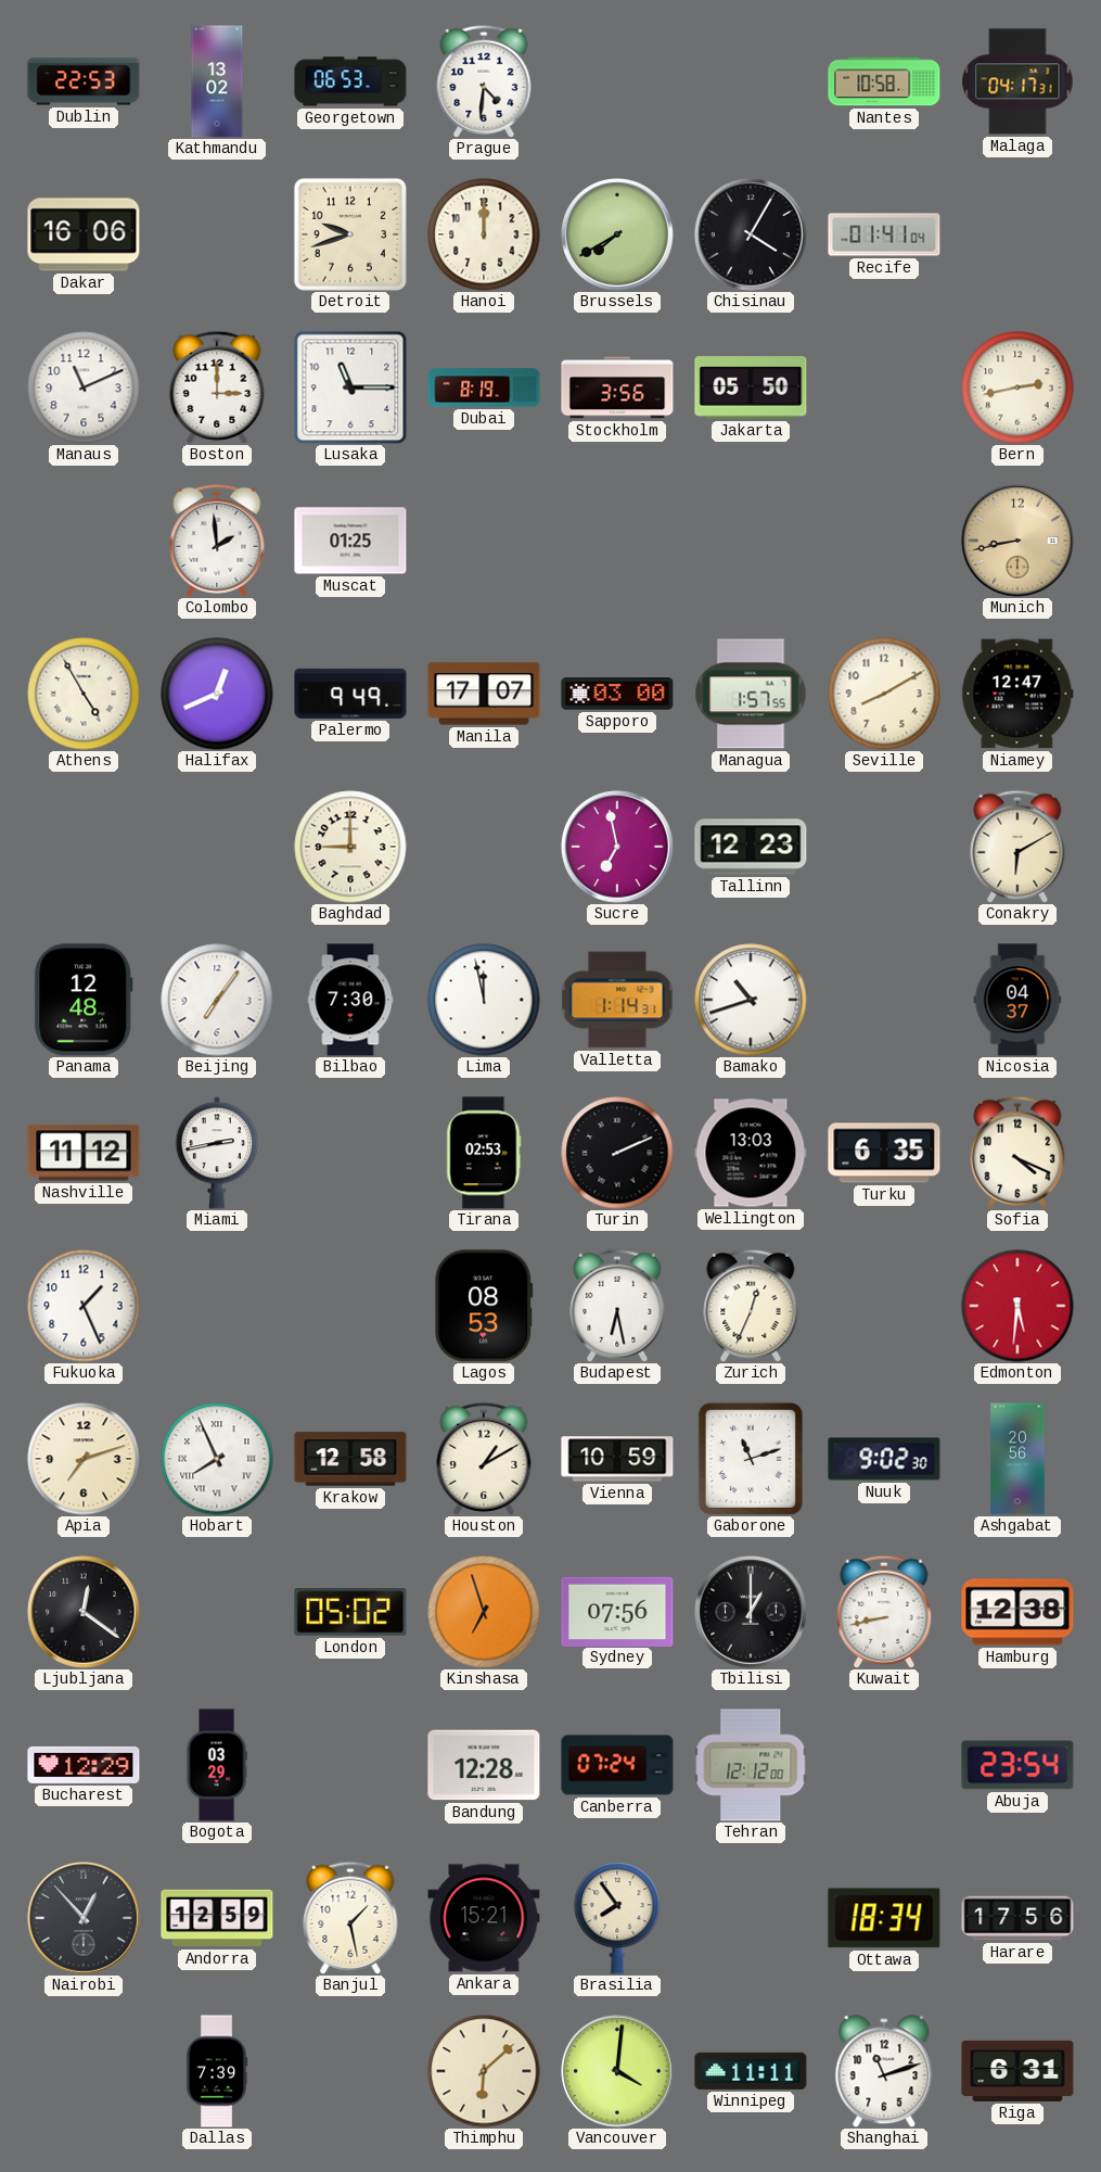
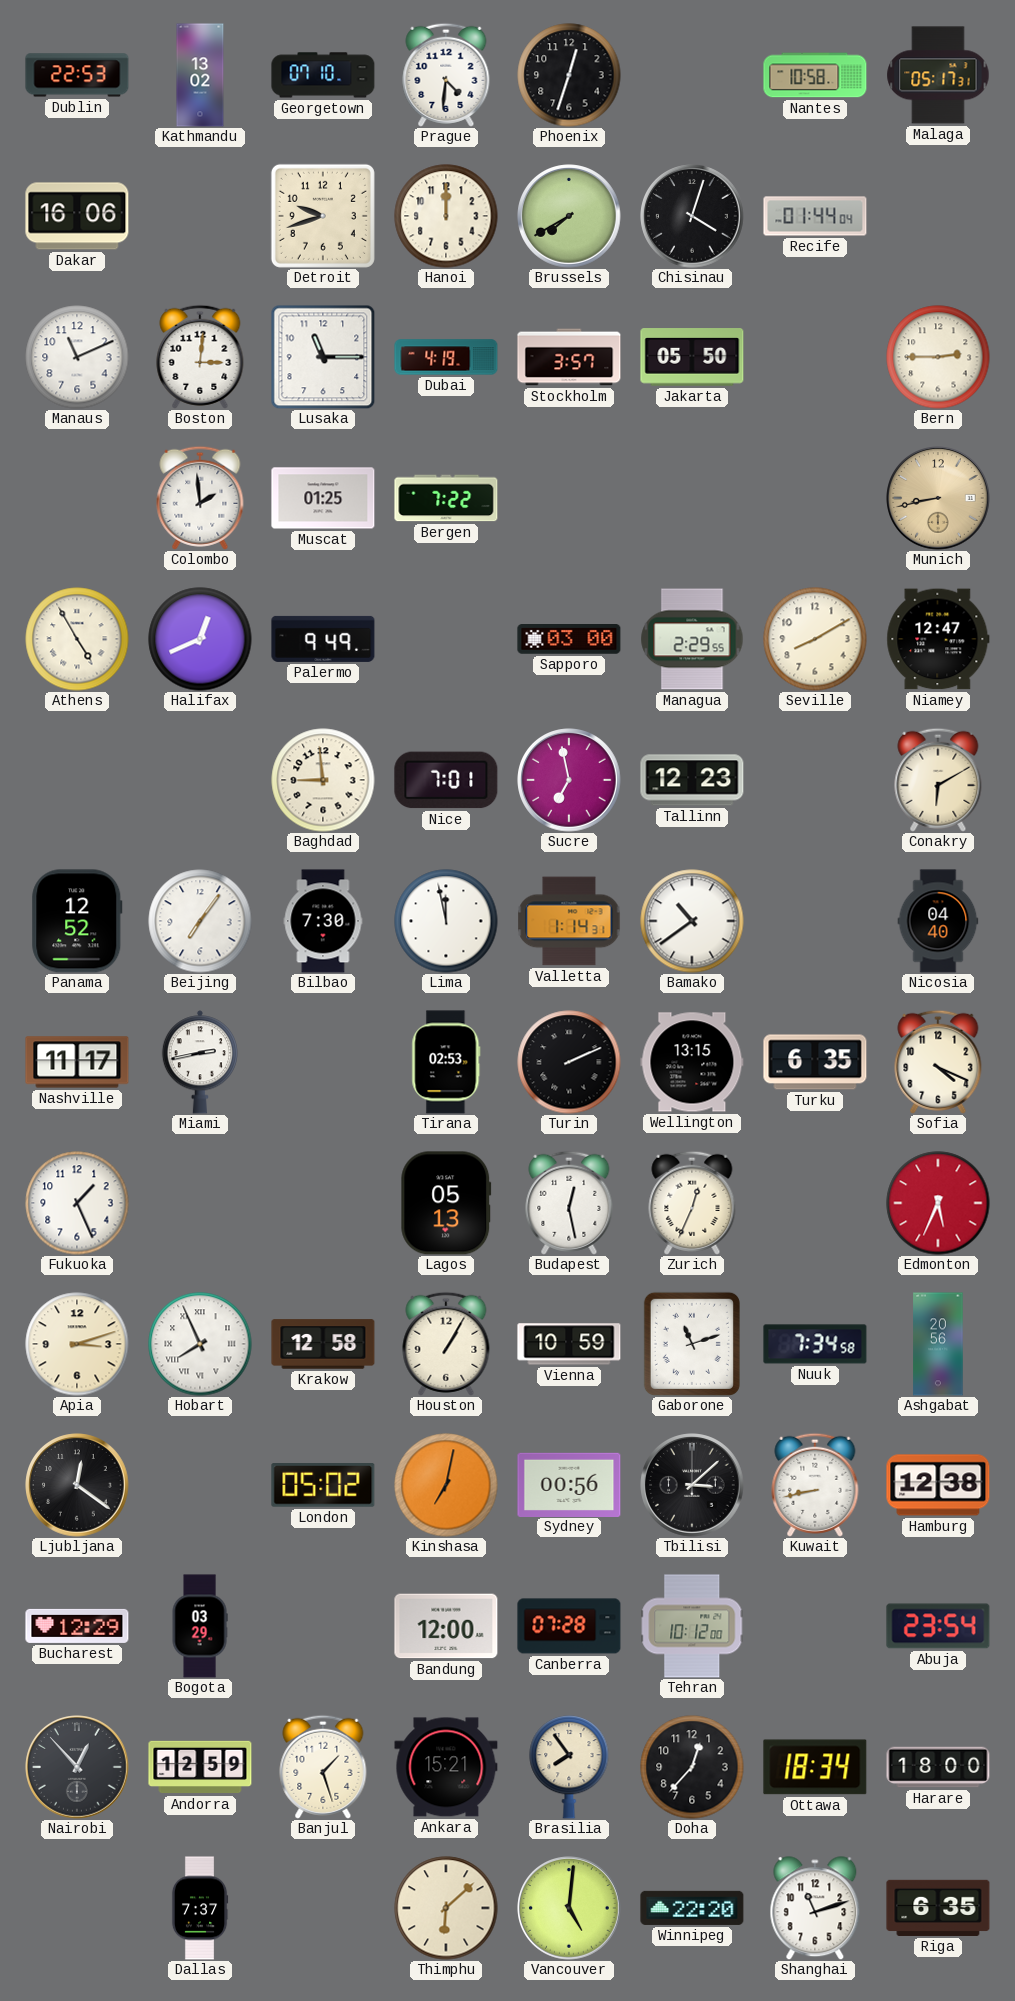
Georgetown: 06:53 -> 07:10
Phoenix: none -> 12:33
Malaga: 04:17 -> 05:17
Chisinau: 4:05 -> 4:03
Recife: 01:41 -> 01:44
Boston: 3:00 -> 3:01
Dubai: 8:19 -> 4:19
Stockholm: 3:56 -> 3:57
Bern: 2:43 -> 2:45
Bergen: none -> 7:22
Manila: 17:07 -> none
Managua: 1:57 -> 2:29
Baghdad: 9:00 -> 8:59
Nice: none -> 7:01
Panama: 12:48 -> 12:52
Bamako: 10:42 -> 10:39
Nicosia: 04:37 -> 04:40
Nashville: 11:12 -> 11:17
Wellington: 13:03 -> 13:15
Lagos: 08:53 -> 05:13
Budapest: 6:28 -> 12:28
Edmonton: 5:31 -> 5:34
Apia: 7:12 -> 3:12
Houston: 1:10 -> 1:05
Nuuk: 9:02 -> 7:34
Kinshasa: 6:57 -> 7:02
Sydney: 07:56 -> 00:56
Tbilisi: 1:00 -> 3:08
Bandung: 12:28 -> 12:00
Canberra: 07:24 -> 07:28
Tehran: 12:12 -> 10:12
Banjul: 1:28 -> 1:27
Doha: none -> 12:37
Harare: 17:56 -> 18:00
Dallas: 7:39 -> 7:37
Vancouver: 4:01 -> 5:01
Winnipeg: 11:11 -> 22:20
Riga: 6:31 -> 6:35
